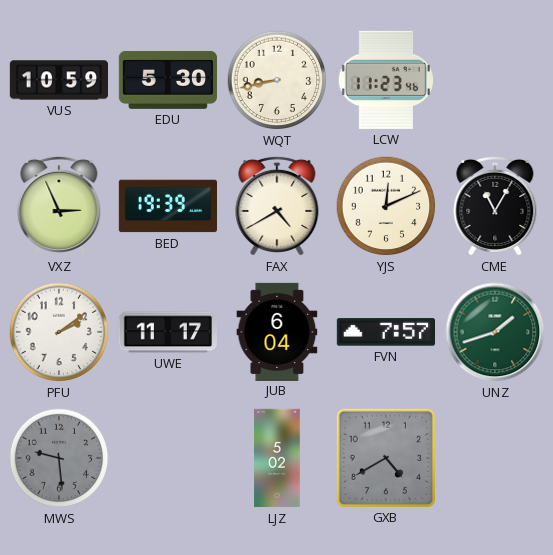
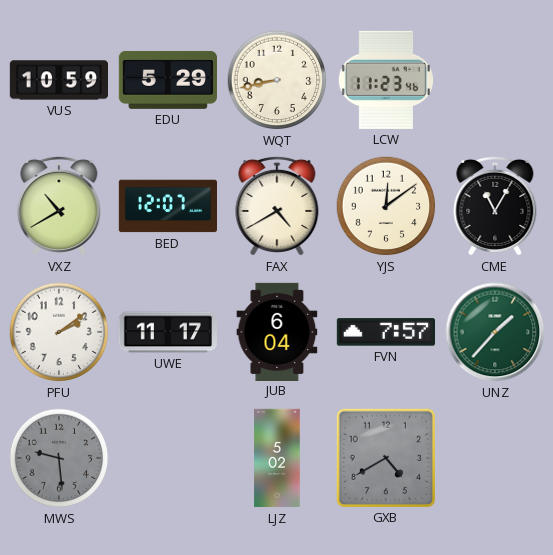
EDU: 5:30 -> 5:29
VXZ: 2:56 -> 10:40
BED: 19:39 -> 12:07
YJS: 12:11 -> 12:09
UNZ: 1:42 -> 1:37
